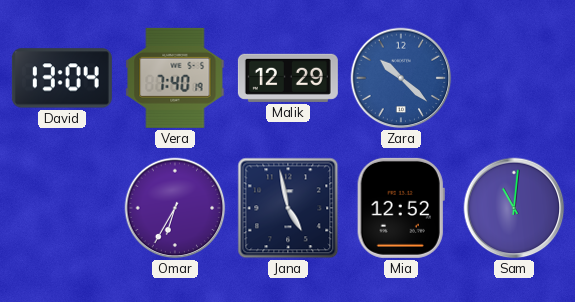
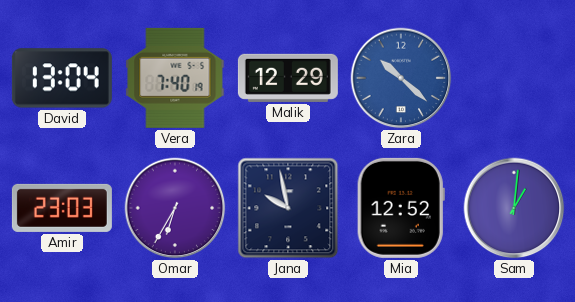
Amir: none -> 23:03
Jana: 4:58 -> 9:58
Sam: 11:01 -> 1:01
